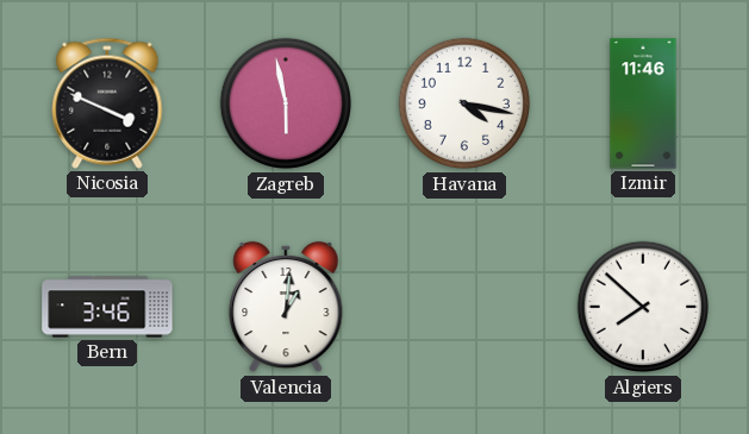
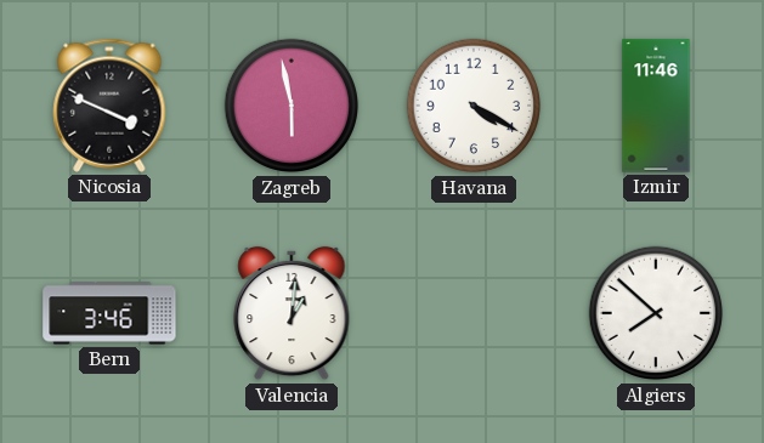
Havana: 4:17 -> 4:20
